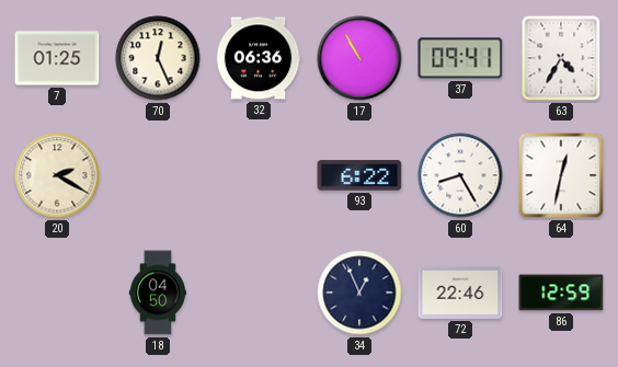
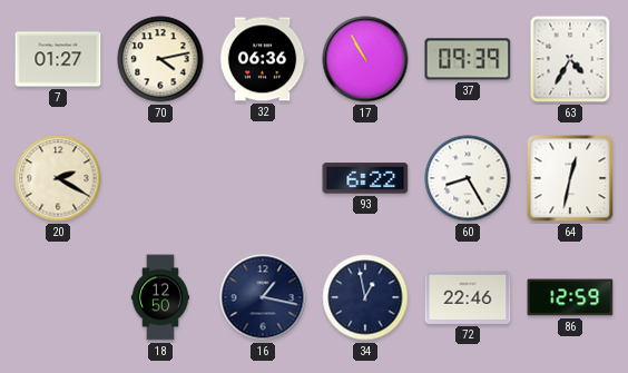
7: 01:25 -> 01:27
70: 12:26 -> 4:13
37: 09:41 -> 09:39
18: 04:50 -> 12:50
16: none -> 1:17
34: 12:56 -> 12:58
